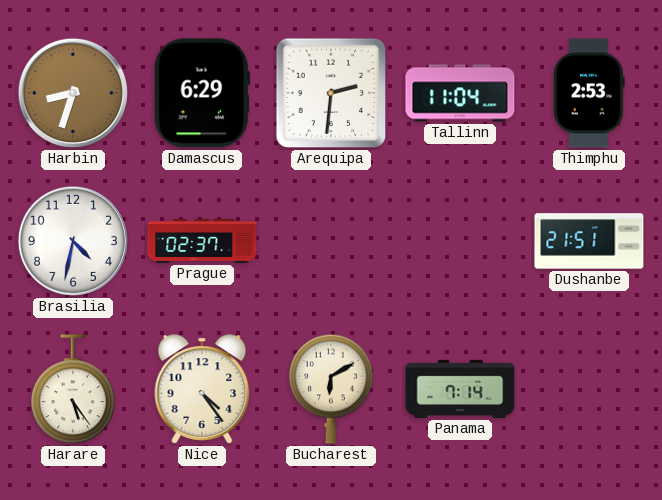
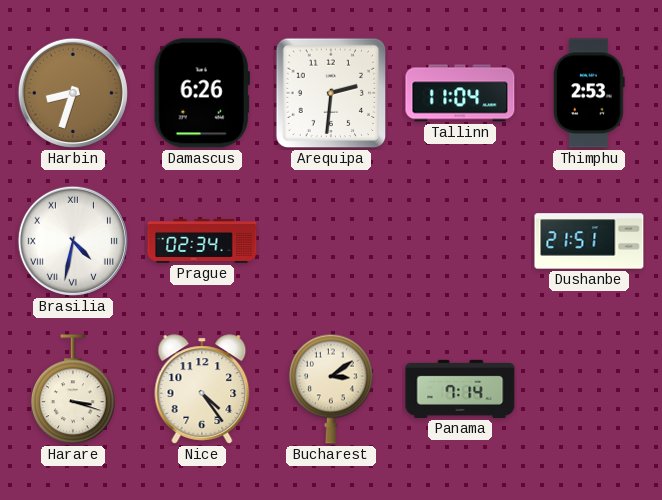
Damascus: 6:29 -> 6:26
Brasilia numerals: Arabic -> Roman
Prague: 02:37 -> 02:34
Harare: 5:24 -> 3:18
Bucharest: 6:10 -> 3:09
